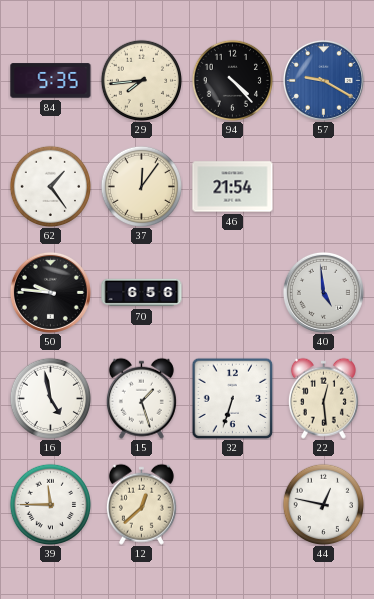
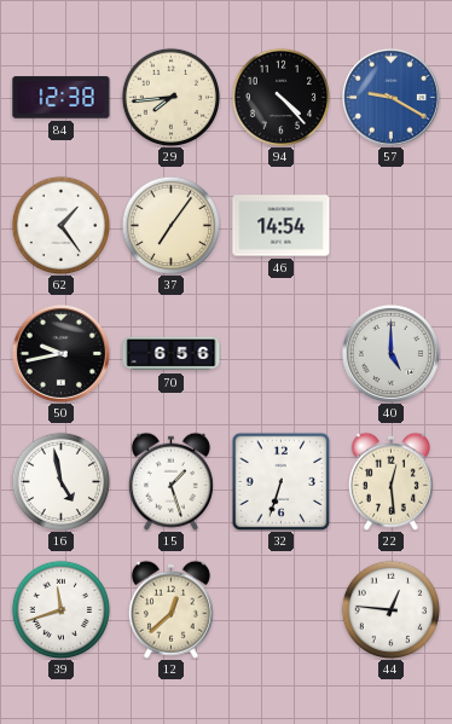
84: 5:35 -> 12:38
37: 12:06 -> 7:06
46: 21:54 -> 14:54
50: 9:46 -> 9:43
40: 4:59 -> 5:00
39: 11:45 -> 11:42
44: 12:47 -> 12:46
